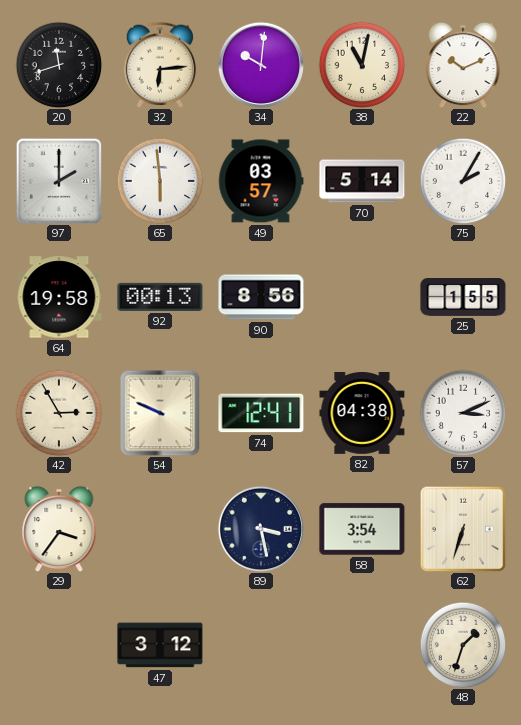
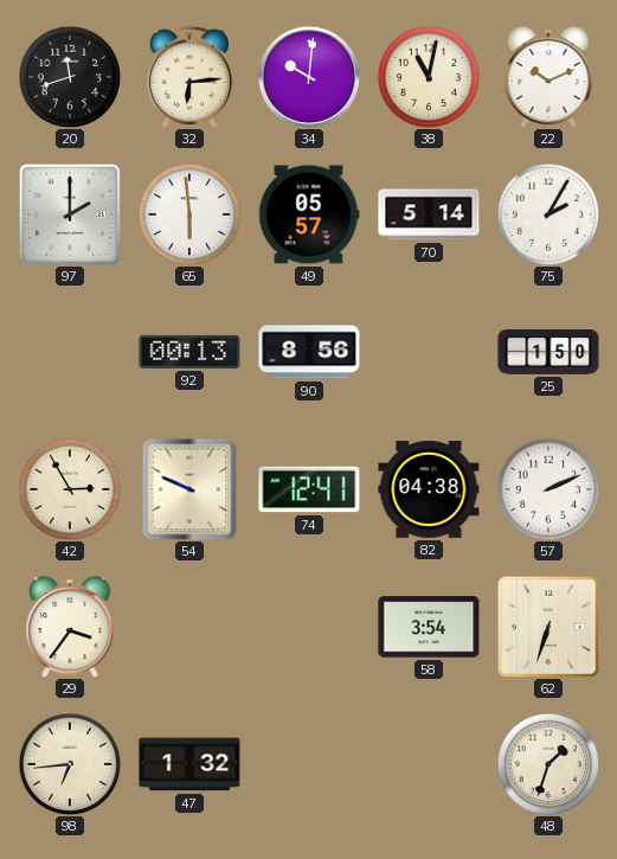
49: 03:57 -> 05:57
64: 19:58 -> none
25: 1:55 -> 1:50
57: 3:11 -> 2:11
89: 3:28 -> none
98: none -> 6:44
47: 3:12 -> 1:32
